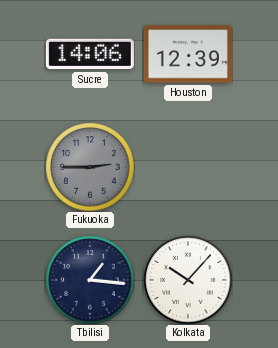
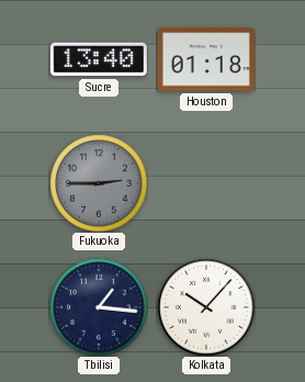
Sucre: 14:06 -> 13:40
Houston: 12:39 -> 01:18
